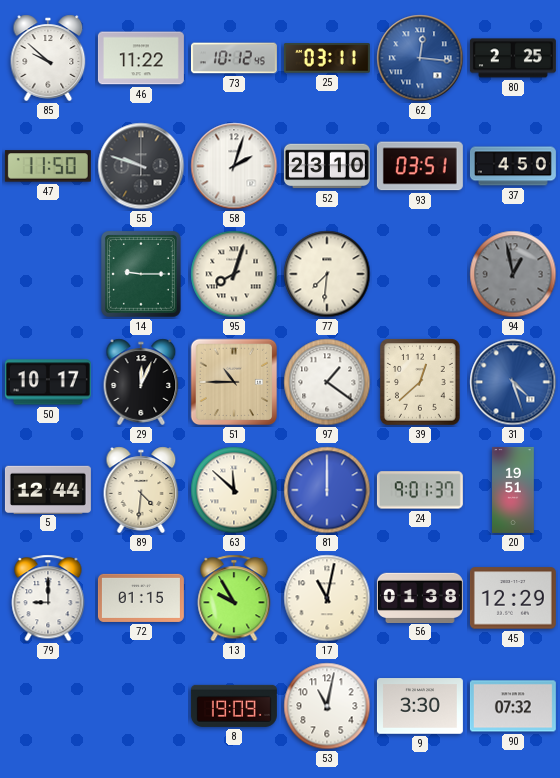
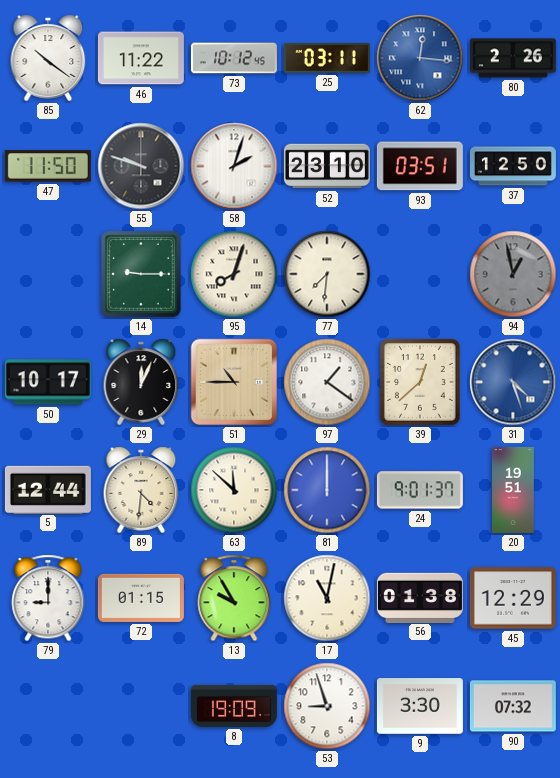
85: 9:52 -> 10:21
80: 2:25 -> 2:26
37: 4:50 -> 12:50
53: 11:02 -> 8:57
